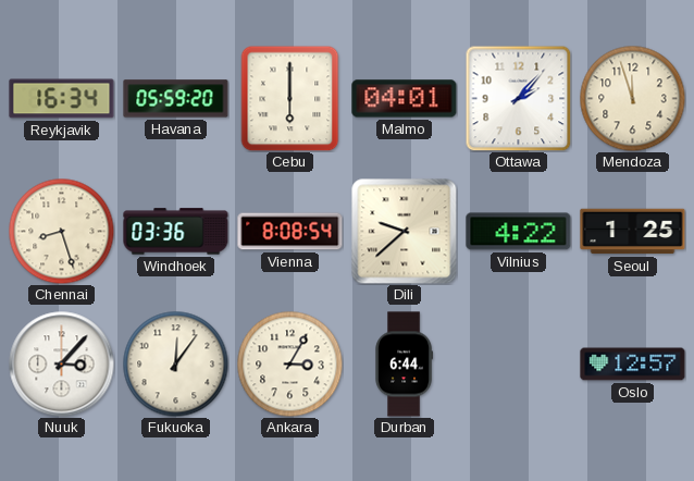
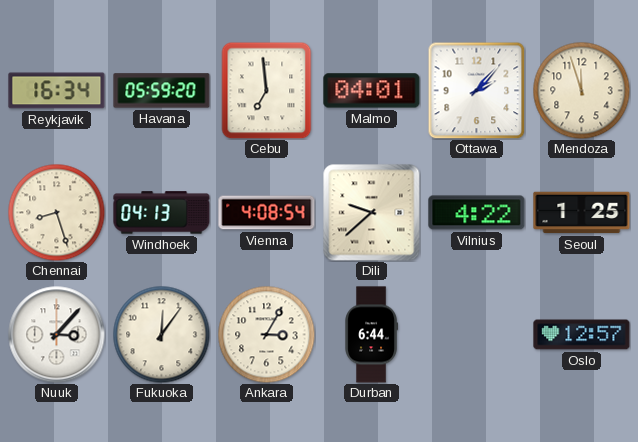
Cebu: 6:00 -> 6:59
Windhoek: 03:36 -> 04:13
Vienna: 8:08 -> 4:08
